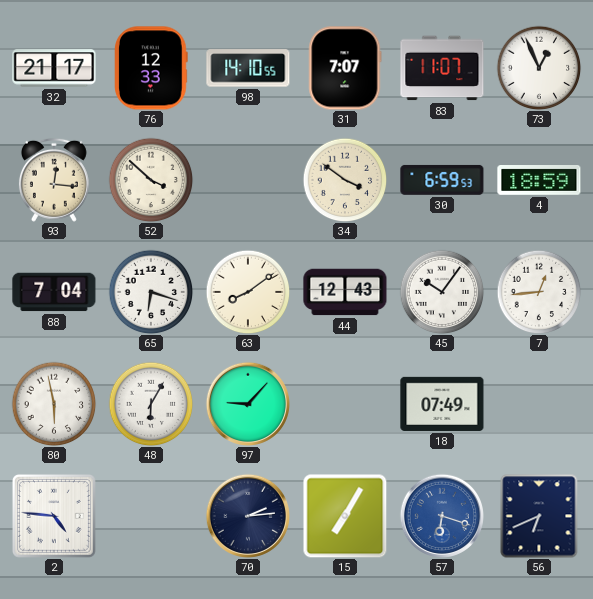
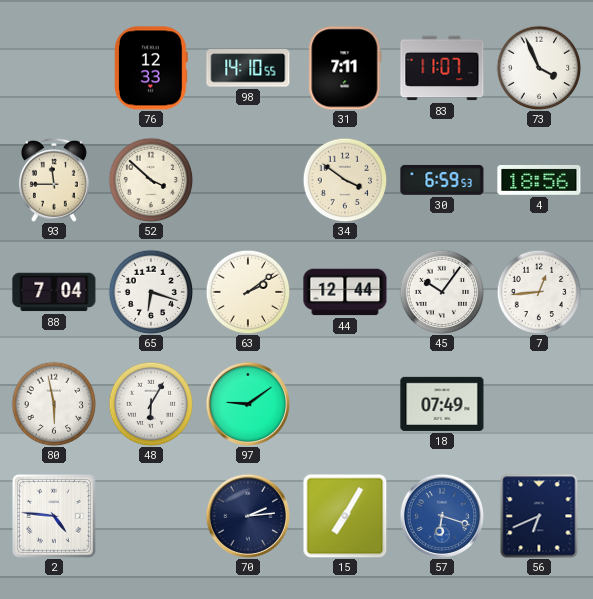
32: 21:17 -> none
31: 7:07 -> 7:11
73: 12:56 -> 3:56
93: 12:16 -> 11:45
4: 18:59 -> 18:56
63: 8:09 -> 2:09
44: 12:43 -> 12:44
97: 9:07 -> 9:09
